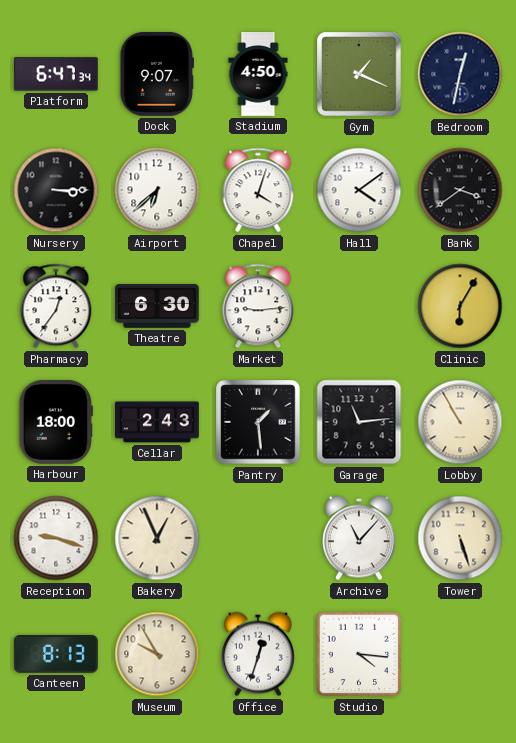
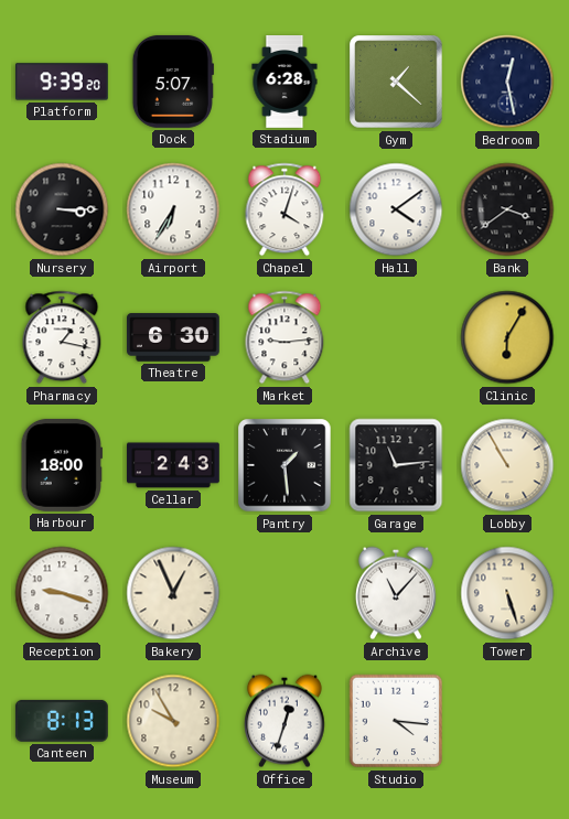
Platform: 6:47 -> 9:39
Dock: 9:07 -> 5:07
Stadium: 4:50 -> 6:28
Gym: 1:19 -> 1:22
Bedroom: 12:32 -> 12:28
Airport: 6:38 -> 6:35
Pharmacy: 12:36 -> 1:17
